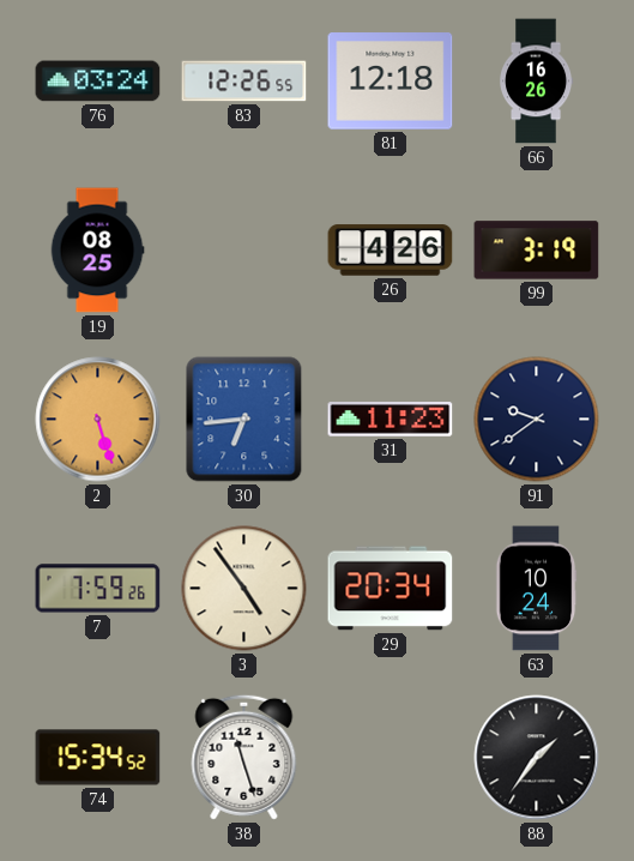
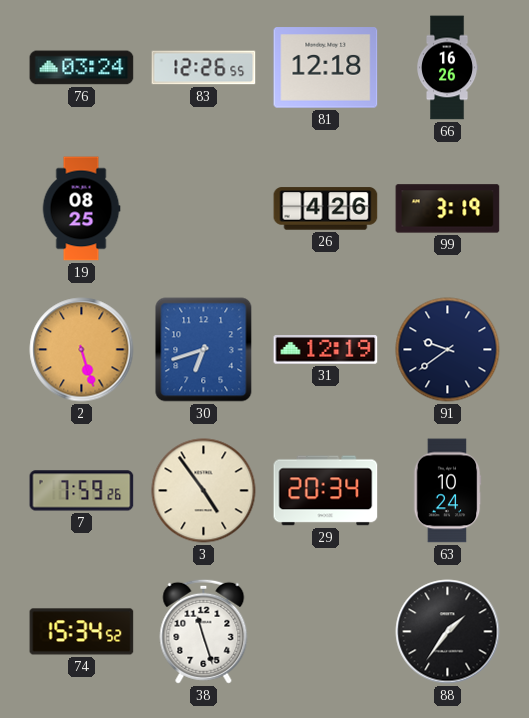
30: 6:44 -> 6:42
31: 11:23 -> 12:19
